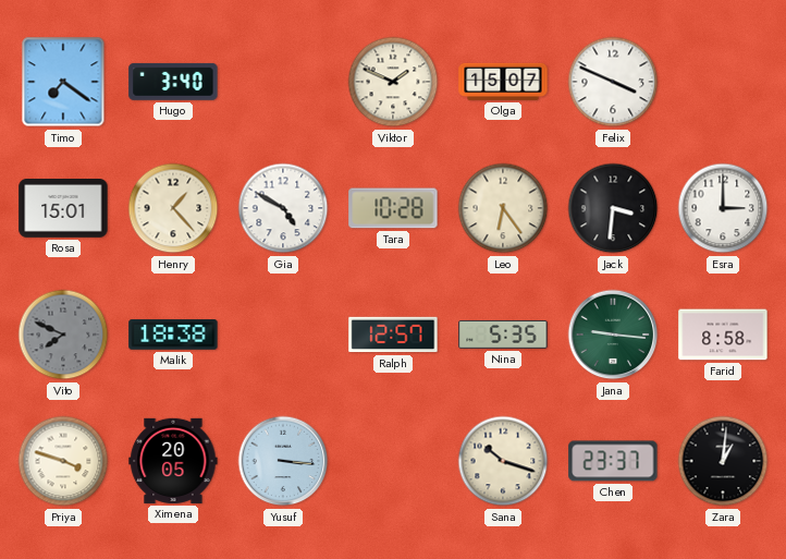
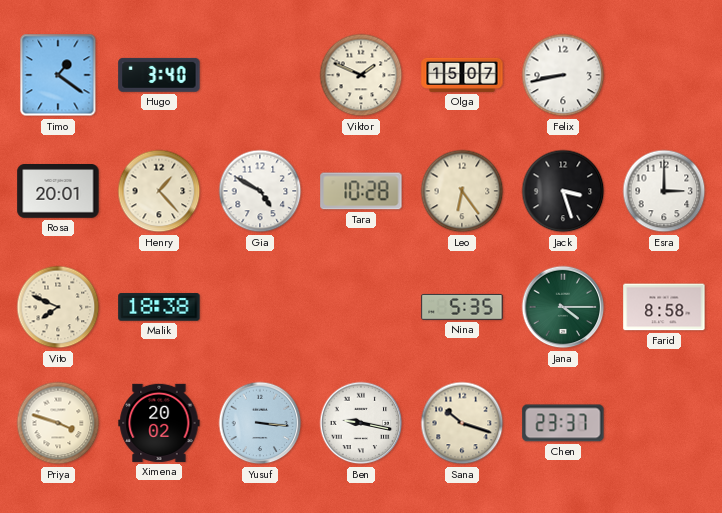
Timo: 7:21 -> 1:21
Felix: 3:49 -> 8:43
Rosa: 15:01 -> 20:01
Jack: 3:31 -> 3:27
Vito dial: grey -> cream
Ralph: 12:57 -> none
Jana: 9:16 -> 4:15
Ximena: 20:05 -> 20:02
Ben: none -> 9:17
Zara: 1:01 -> none
